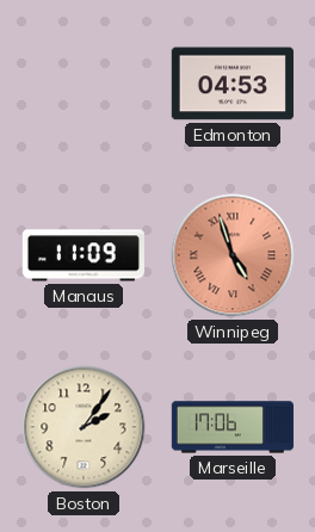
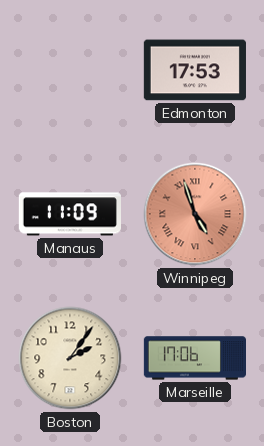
Edmonton: 04:53 -> 17:53
